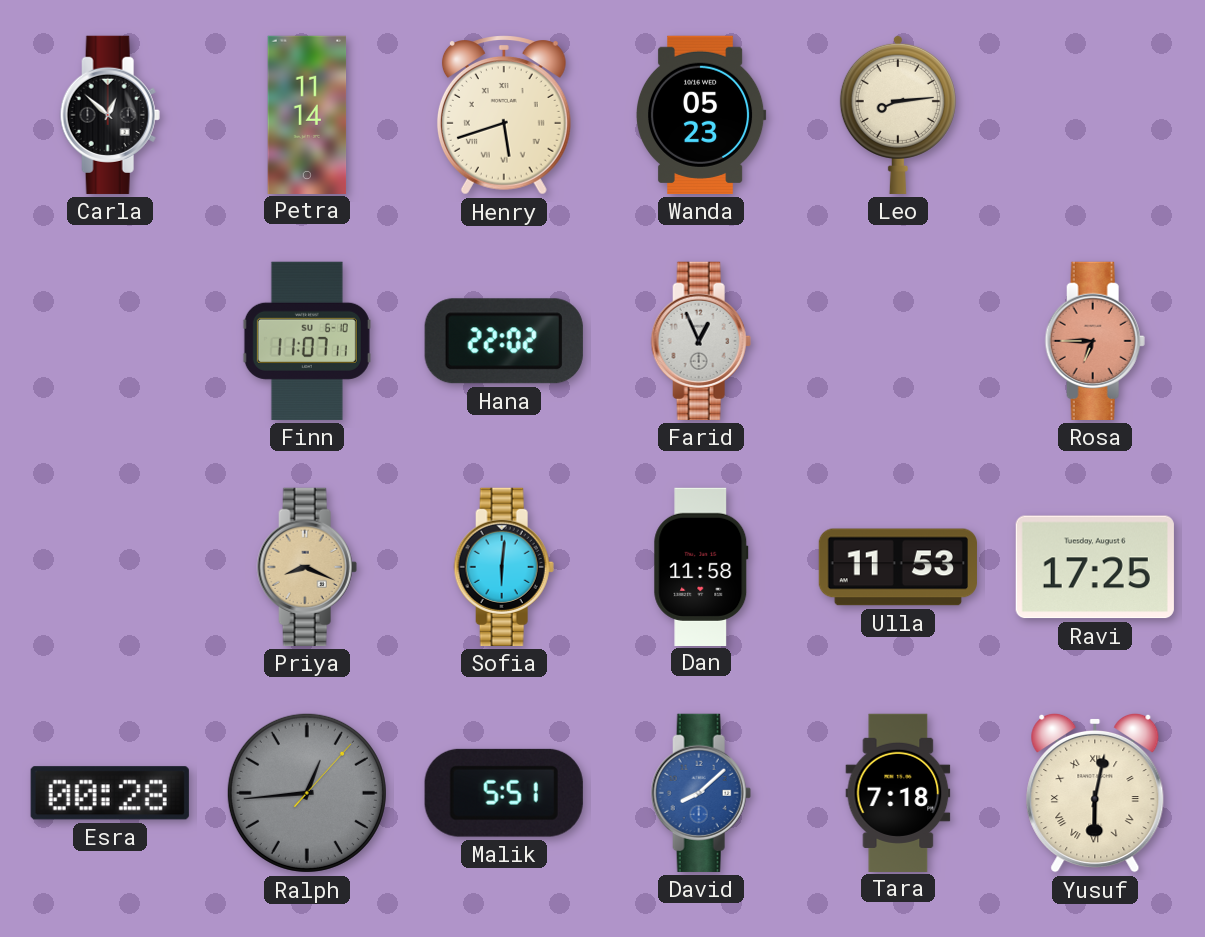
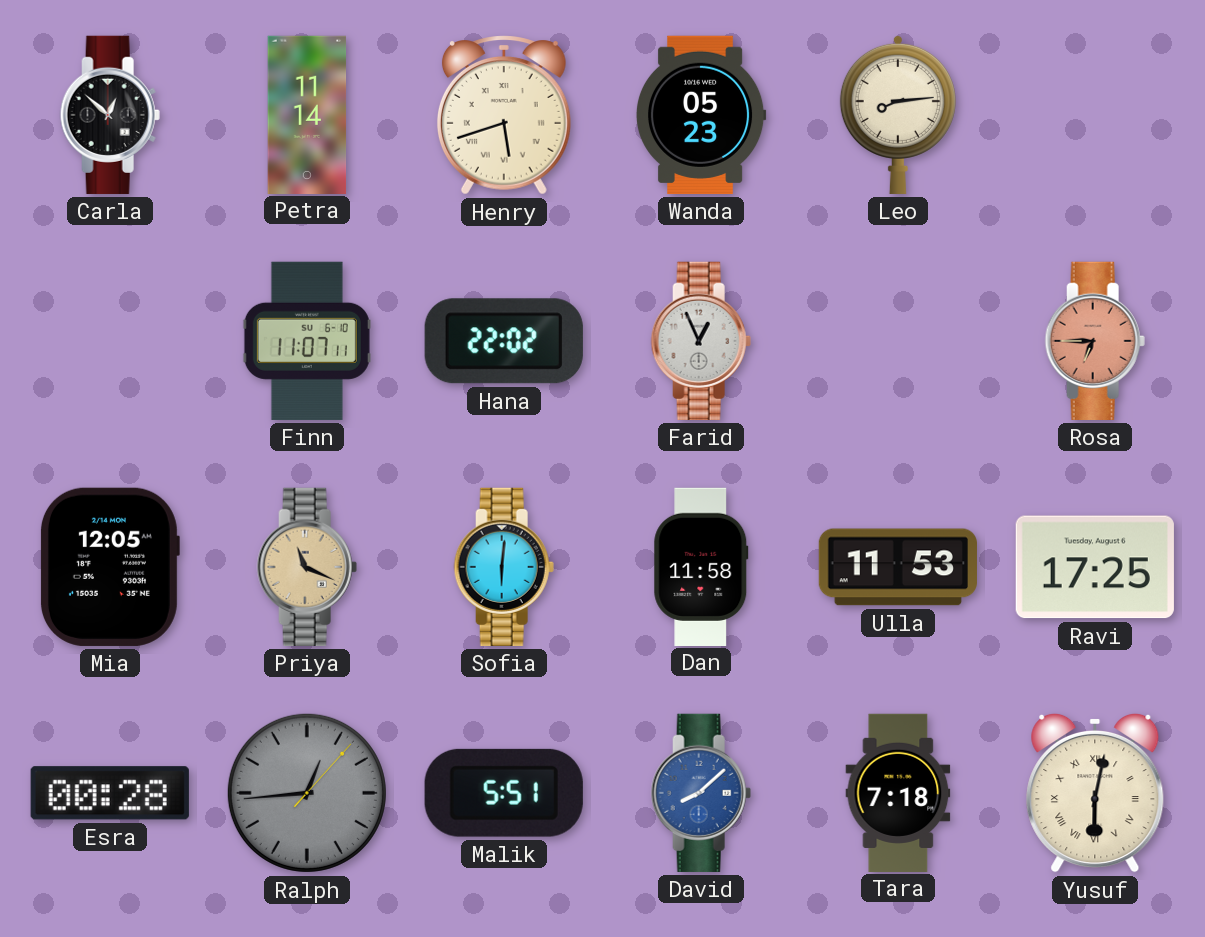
Mia: none -> 12:05
Priya: 8:19 -> 11:19
